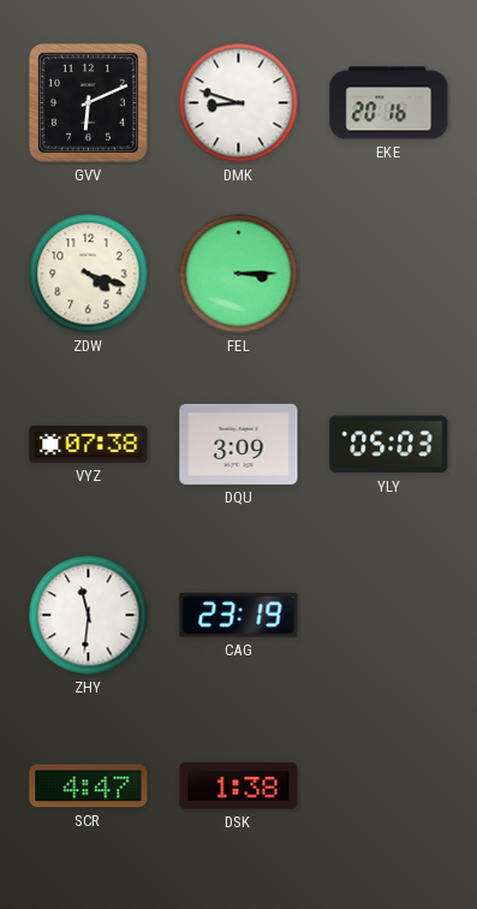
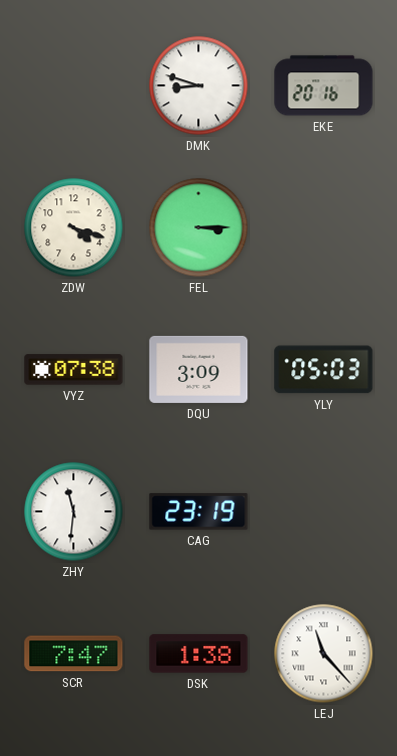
GVV: 6:11 -> none
SCR: 4:47 -> 7:47
LEJ: none -> 11:23
